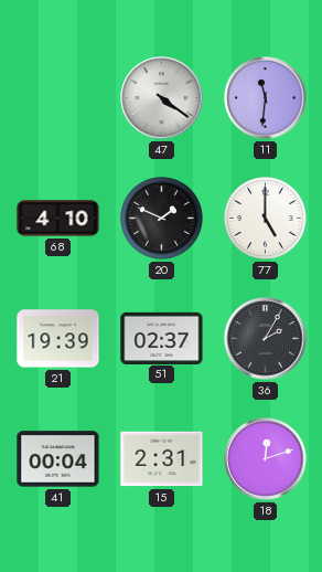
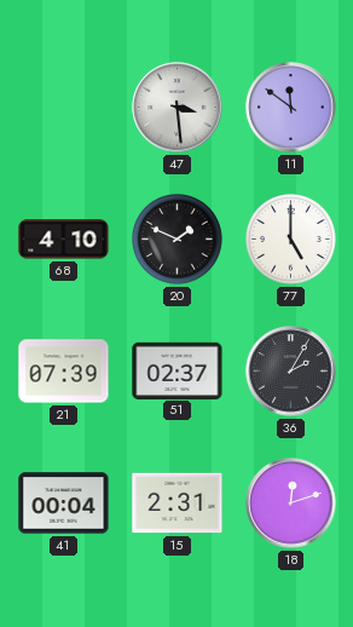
47: 4:21 -> 3:29
11: 11:31 -> 11:51
21: 19:39 -> 07:39
